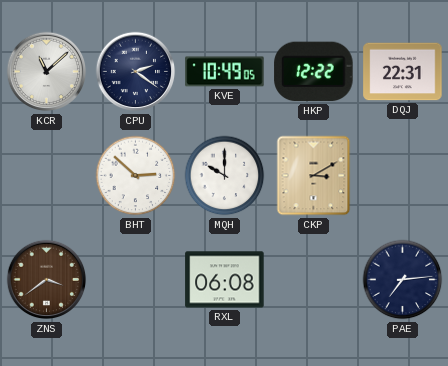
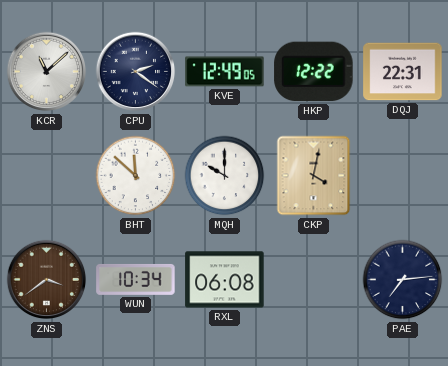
KVE: 10:49 -> 12:49
BHT: 2:52 -> 11:52
CKP: 3:10 -> 4:02
WUN: none -> 10:34
